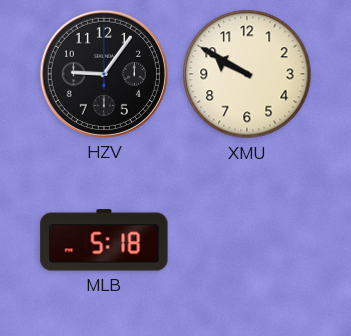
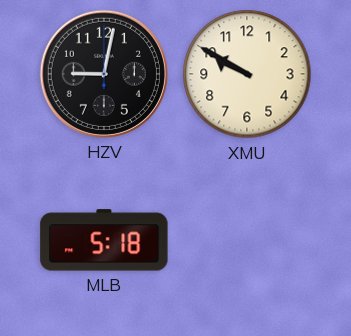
HZV: 9:06 -> 9:02
